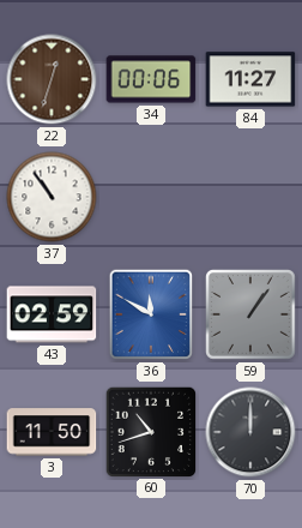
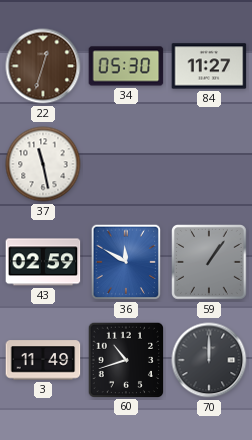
34: 00:06 -> 05:30
37: 10:54 -> 11:28
3: 11:50 -> 11:49
